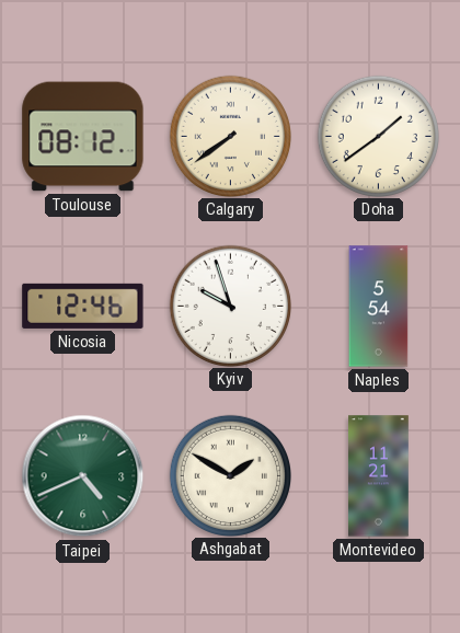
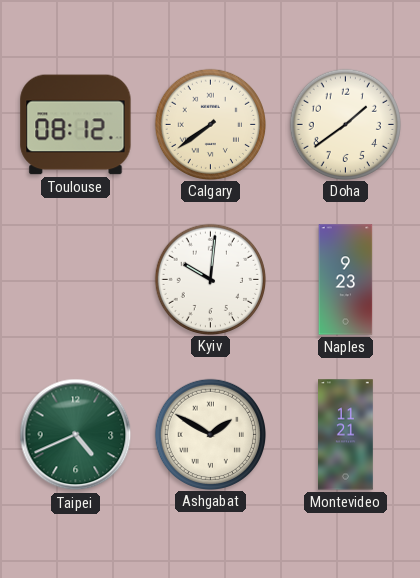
Nicosia: 12:46 -> none
Kyiv: 9:57 -> 10:01
Naples: 5:54 -> 9:23
